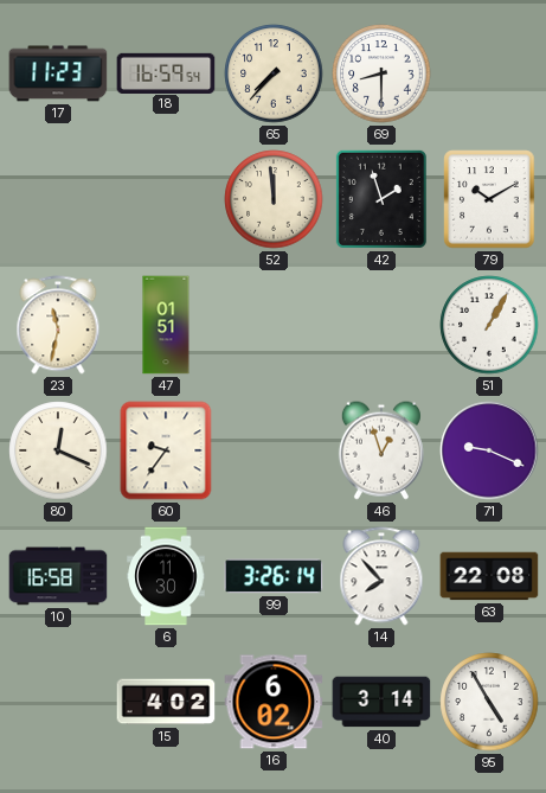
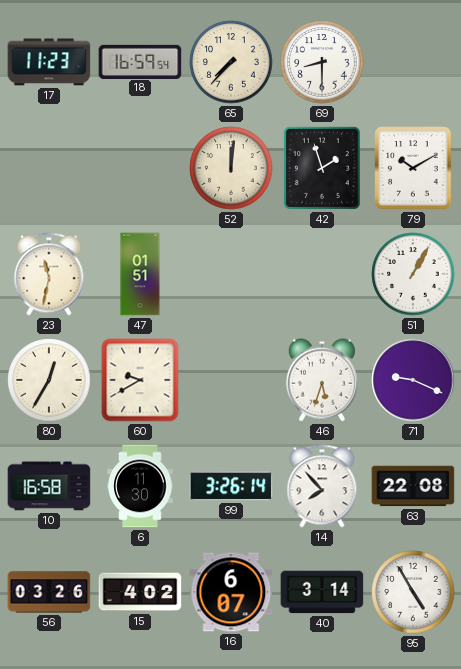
52: 11:59 -> 12:01
80: 12:19 -> 12:35
60: 9:36 -> 9:40
46: 12:57 -> 5:33
56: none -> 03:26
16: 6:02 -> 6:07
